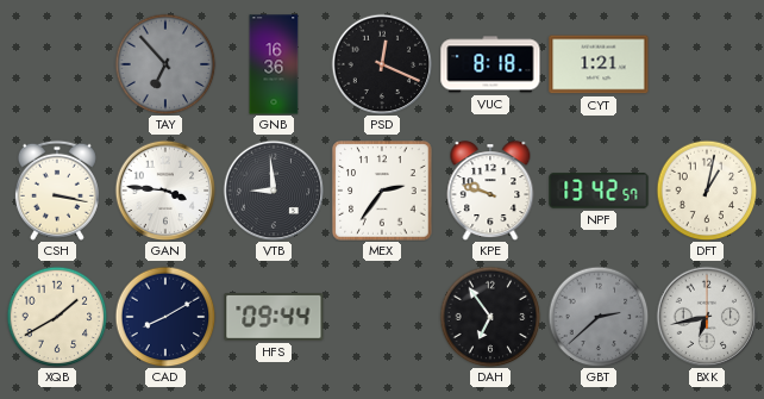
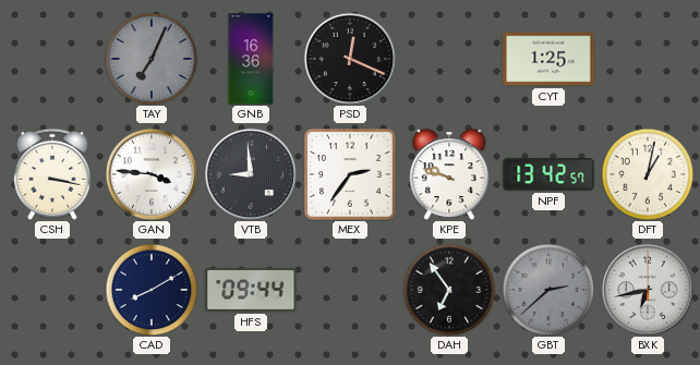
TAY: 6:53 -> 7:04
VUC: 8:18 -> none
CYT: 1:21 -> 1:25
XQB: 1:40 -> none
